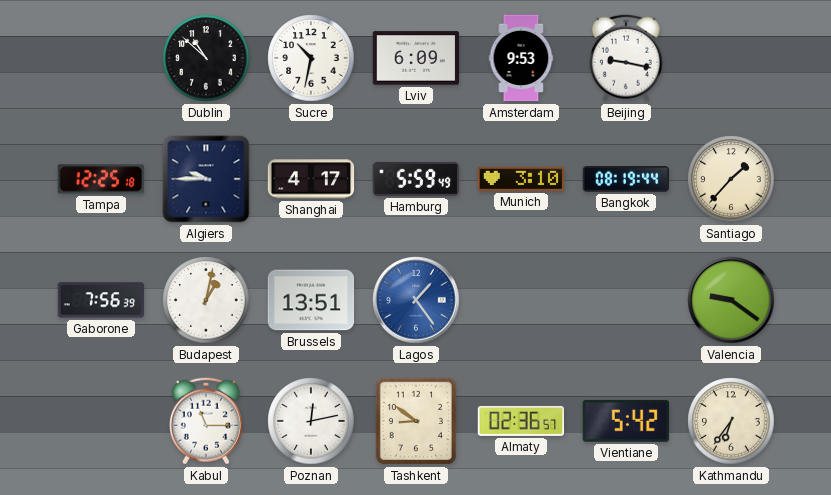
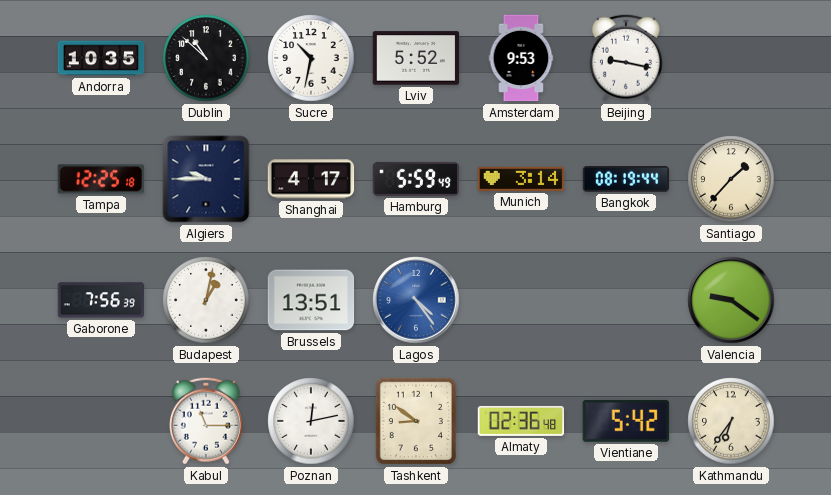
Andorra: none -> 10:35
Lviv: 6:09 -> 5:52
Munich: 3:10 -> 3:14
Lagos: 1:24 -> 4:24
Almaty: 02:36:57 -> 02:36:48
